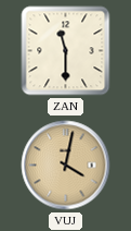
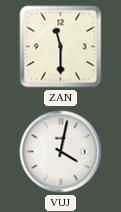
VUJ dial: champagne -> white
